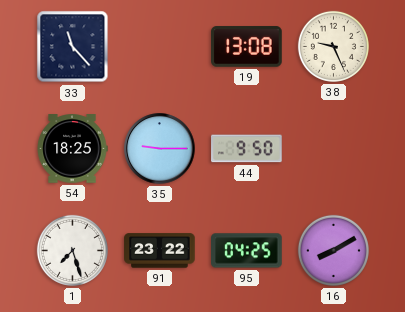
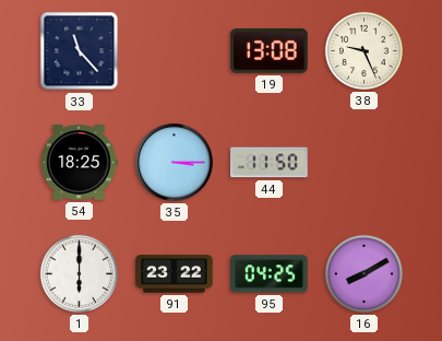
35: 9:15 -> 3:15
44: 9:50 -> 11:50
1: 7:27 -> 6:00
